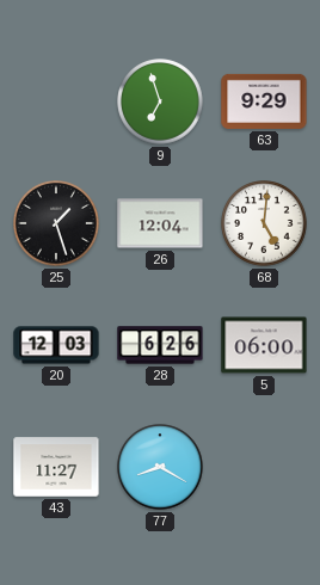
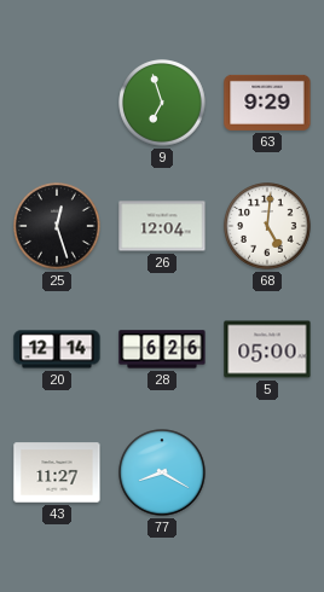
25: 1:27 -> 12:27
20: 12:03 -> 12:14
5: 06:00 -> 05:00
